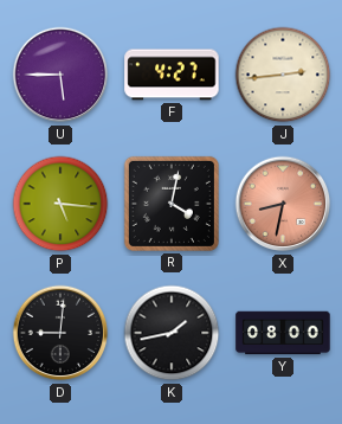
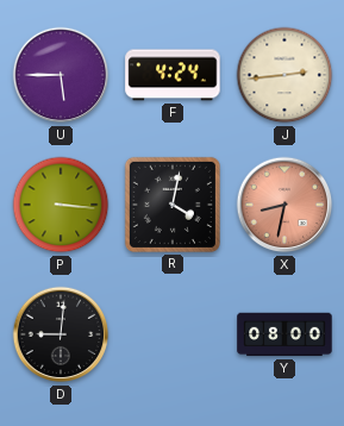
F: 4:27 -> 4:24
P: 5:16 -> 3:16
K: 1:43 -> none
